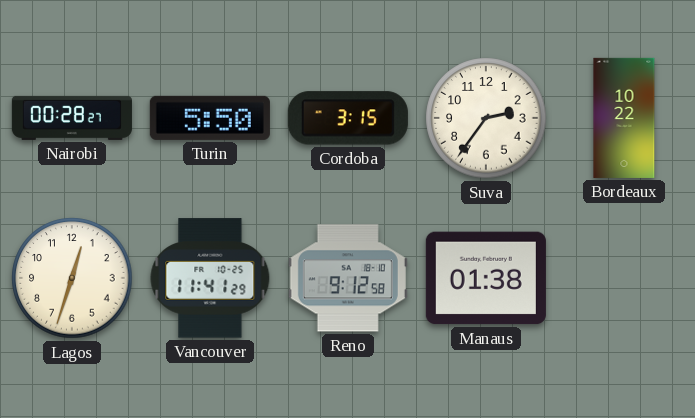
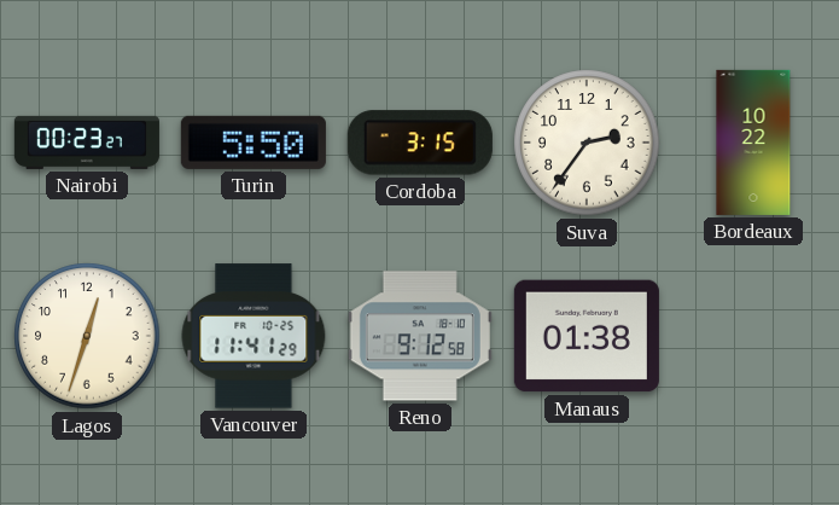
Nairobi: 00:28 -> 00:23
